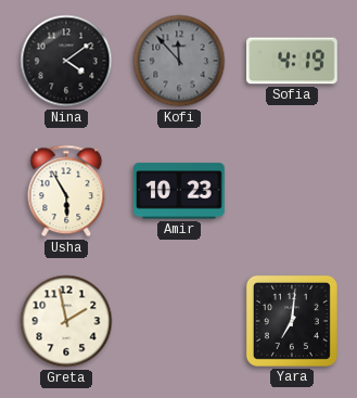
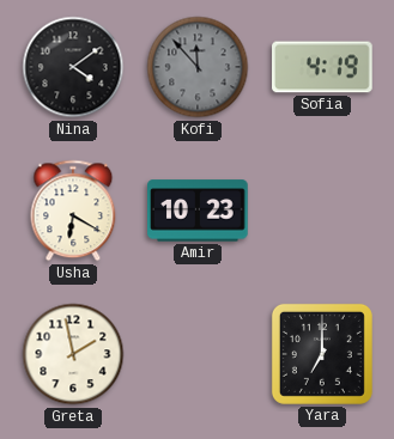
Usha: 5:55 -> 6:20
Yara: 7:01 -> 7:00
